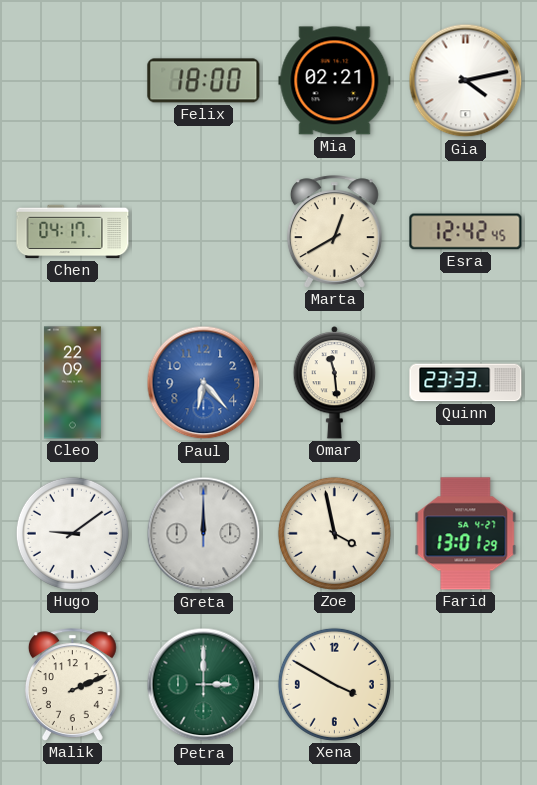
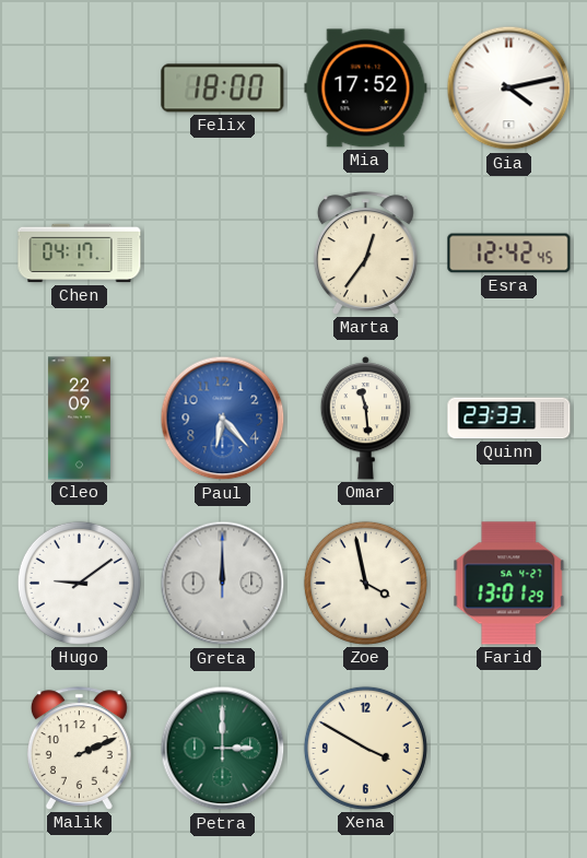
Mia: 02:21 -> 17:52
Marta: 12:40 -> 12:36
